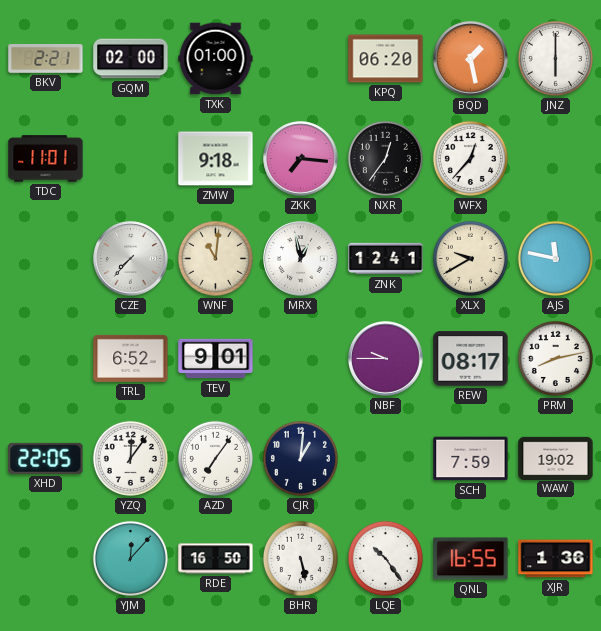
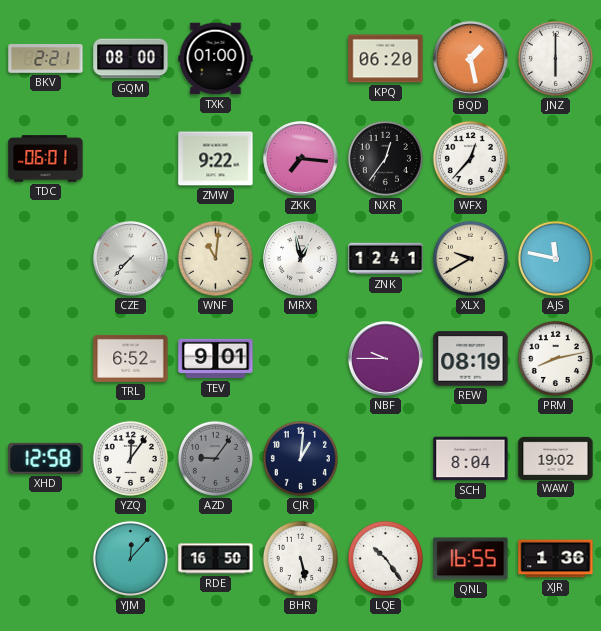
GQM: 02:00 -> 08:00
TDC: 11:01 -> 06:01
ZMW: 9:18 -> 9:22
REW: 08:17 -> 08:19
XHD: 22:05 -> 12:58
AZD: 7:06 -> 9:06
AZD dial: white -> grey
SCH: 7:59 -> 8:04
